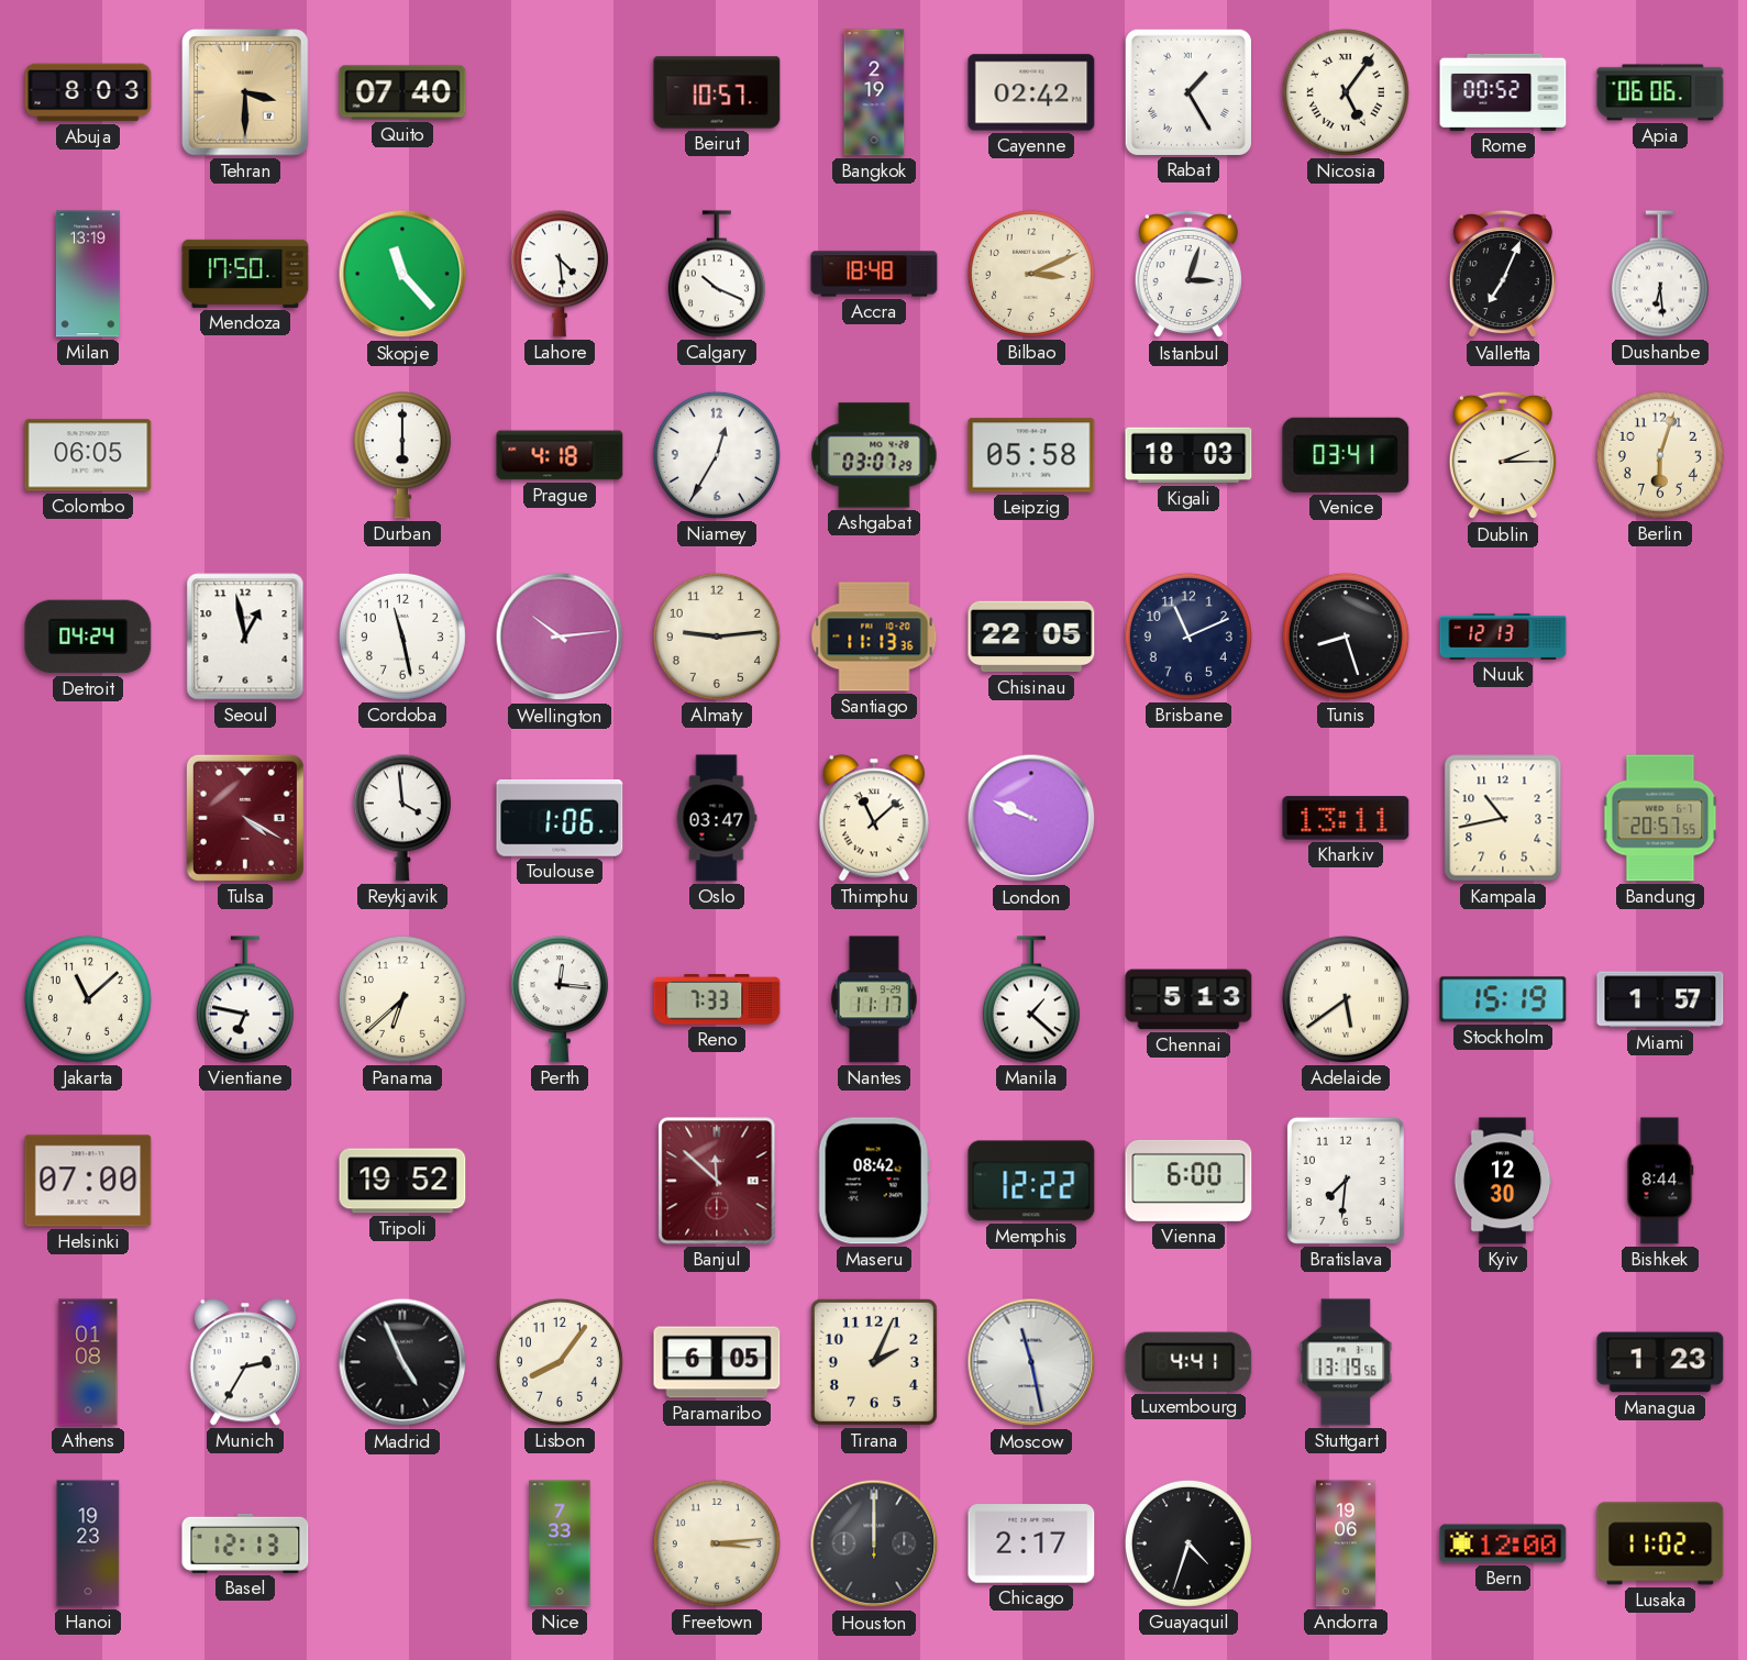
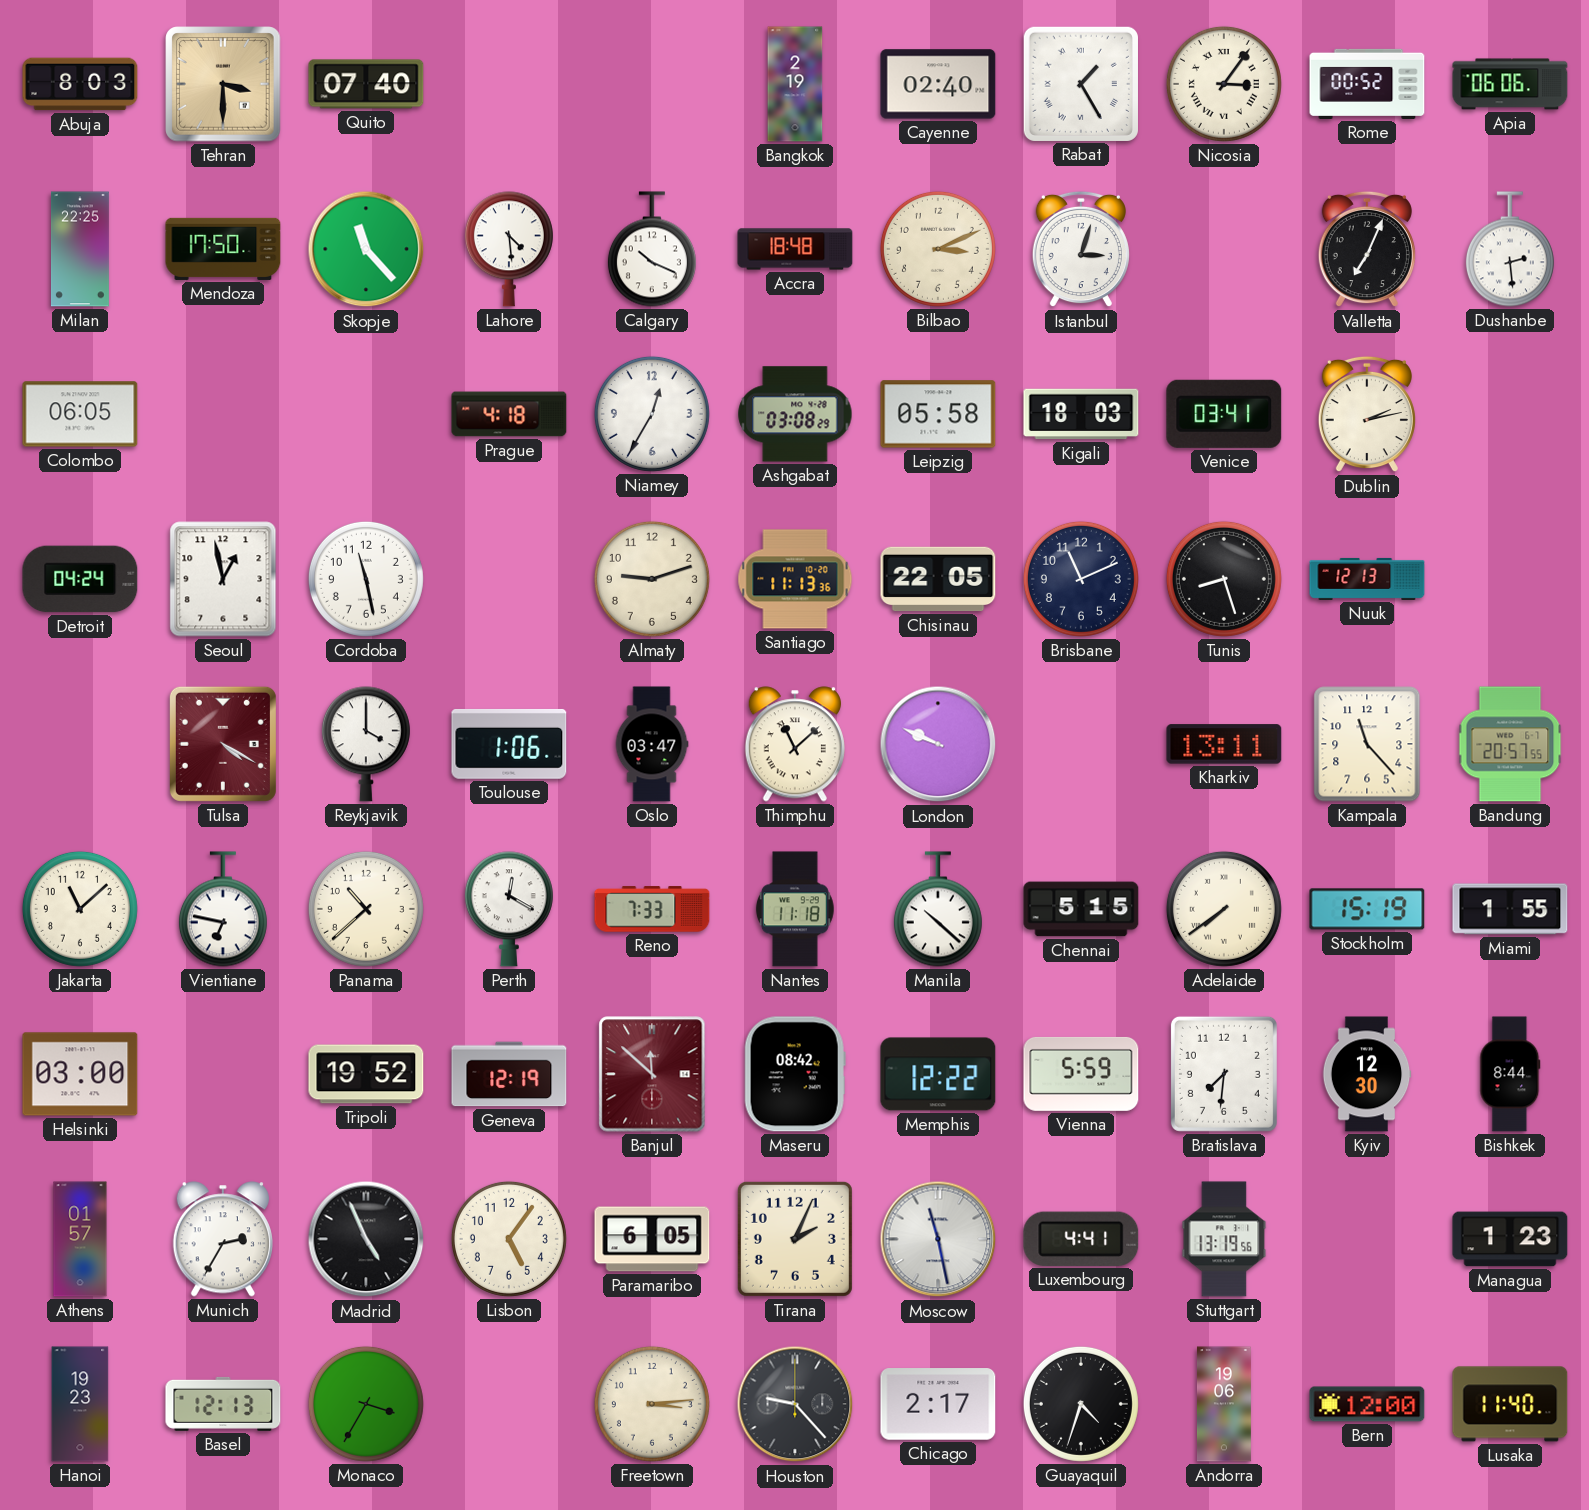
Beirut: 10:57 -> none
Cayenne: 02:42 -> 02:40
Nicosia: 5:06 -> 3:06
Milan: 13:19 -> 22:25
Dushanbe: 6:29 -> 2:29
Durban: 6:00 -> none
Ashgabat: 03:07 -> 03:08
Dublin: 2:15 -> 2:13
Berlin: 6:03 -> none
Wellington: 10:14 -> none
Almaty: 9:14 -> 9:12
Reykjavik: 3:59 -> 4:00
Kampala: 10:43 -> 11:23
Panama: 6:38 -> 10:38
Perth: 12:16 -> 12:20
Nantes: 11:17 -> 11:18
Manila: 1:22 -> 10:22
Chennai: 5:13 -> 5:15
Adelaide: 5:39 -> 7:39
Miami: 1:57 -> 1:55
Helsinki: 07:00 -> 03:00
Geneva: none -> 12:19
Vienna: 6:00 -> 5:59
Athens: 01:08 -> 01:57
Lisbon: 8:06 -> 5:06
Monaco: none -> 3:35
Nice: 7:33 -> none
Houston: 12:00 -> 9:23
Lusaka: 11:02 -> 11:40
